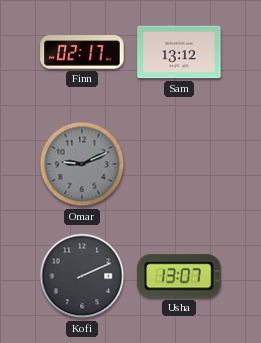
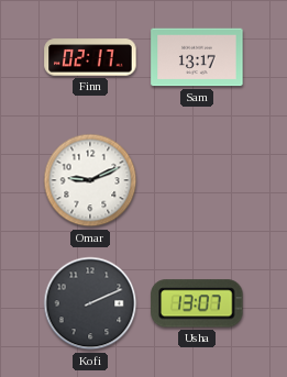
Sam: 13:12 -> 13:17
Omar dial: grey -> white
